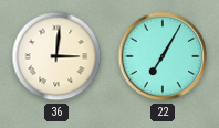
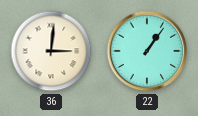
22: 7:05 -> 1:06
